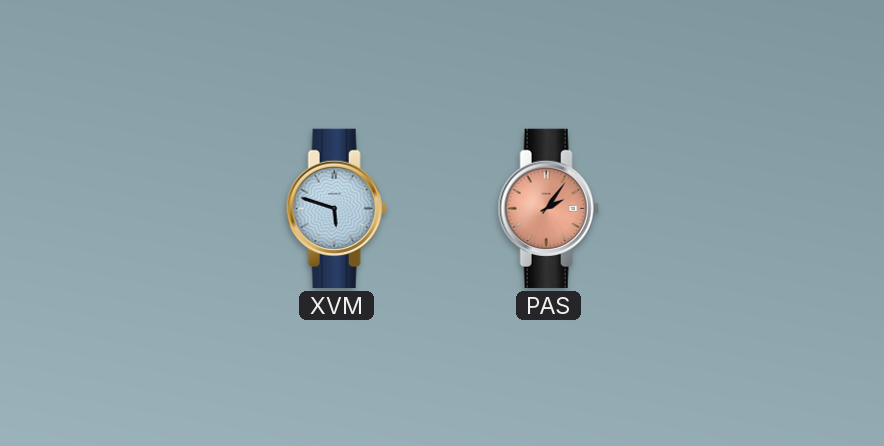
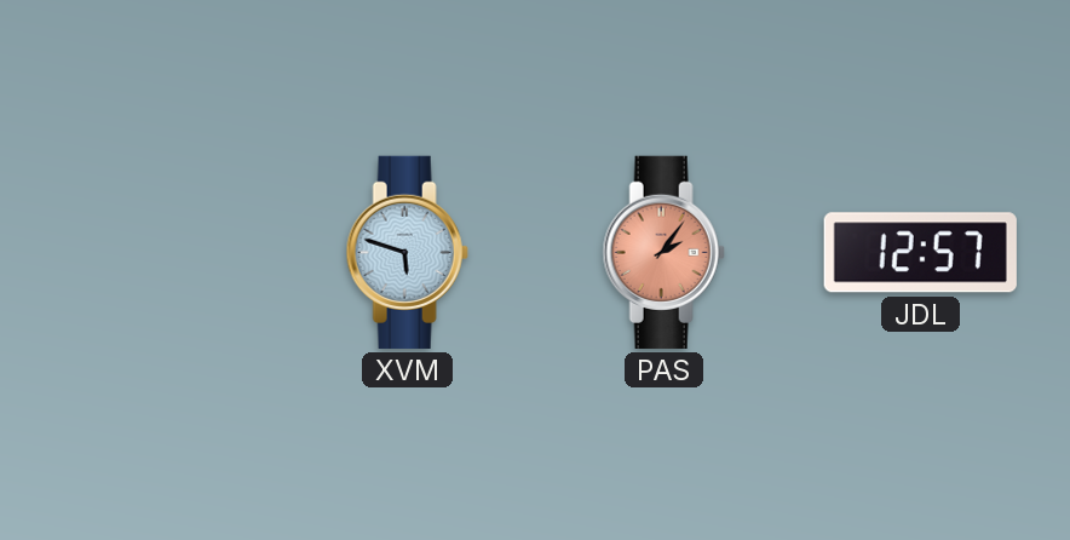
JDL: none -> 12:57
